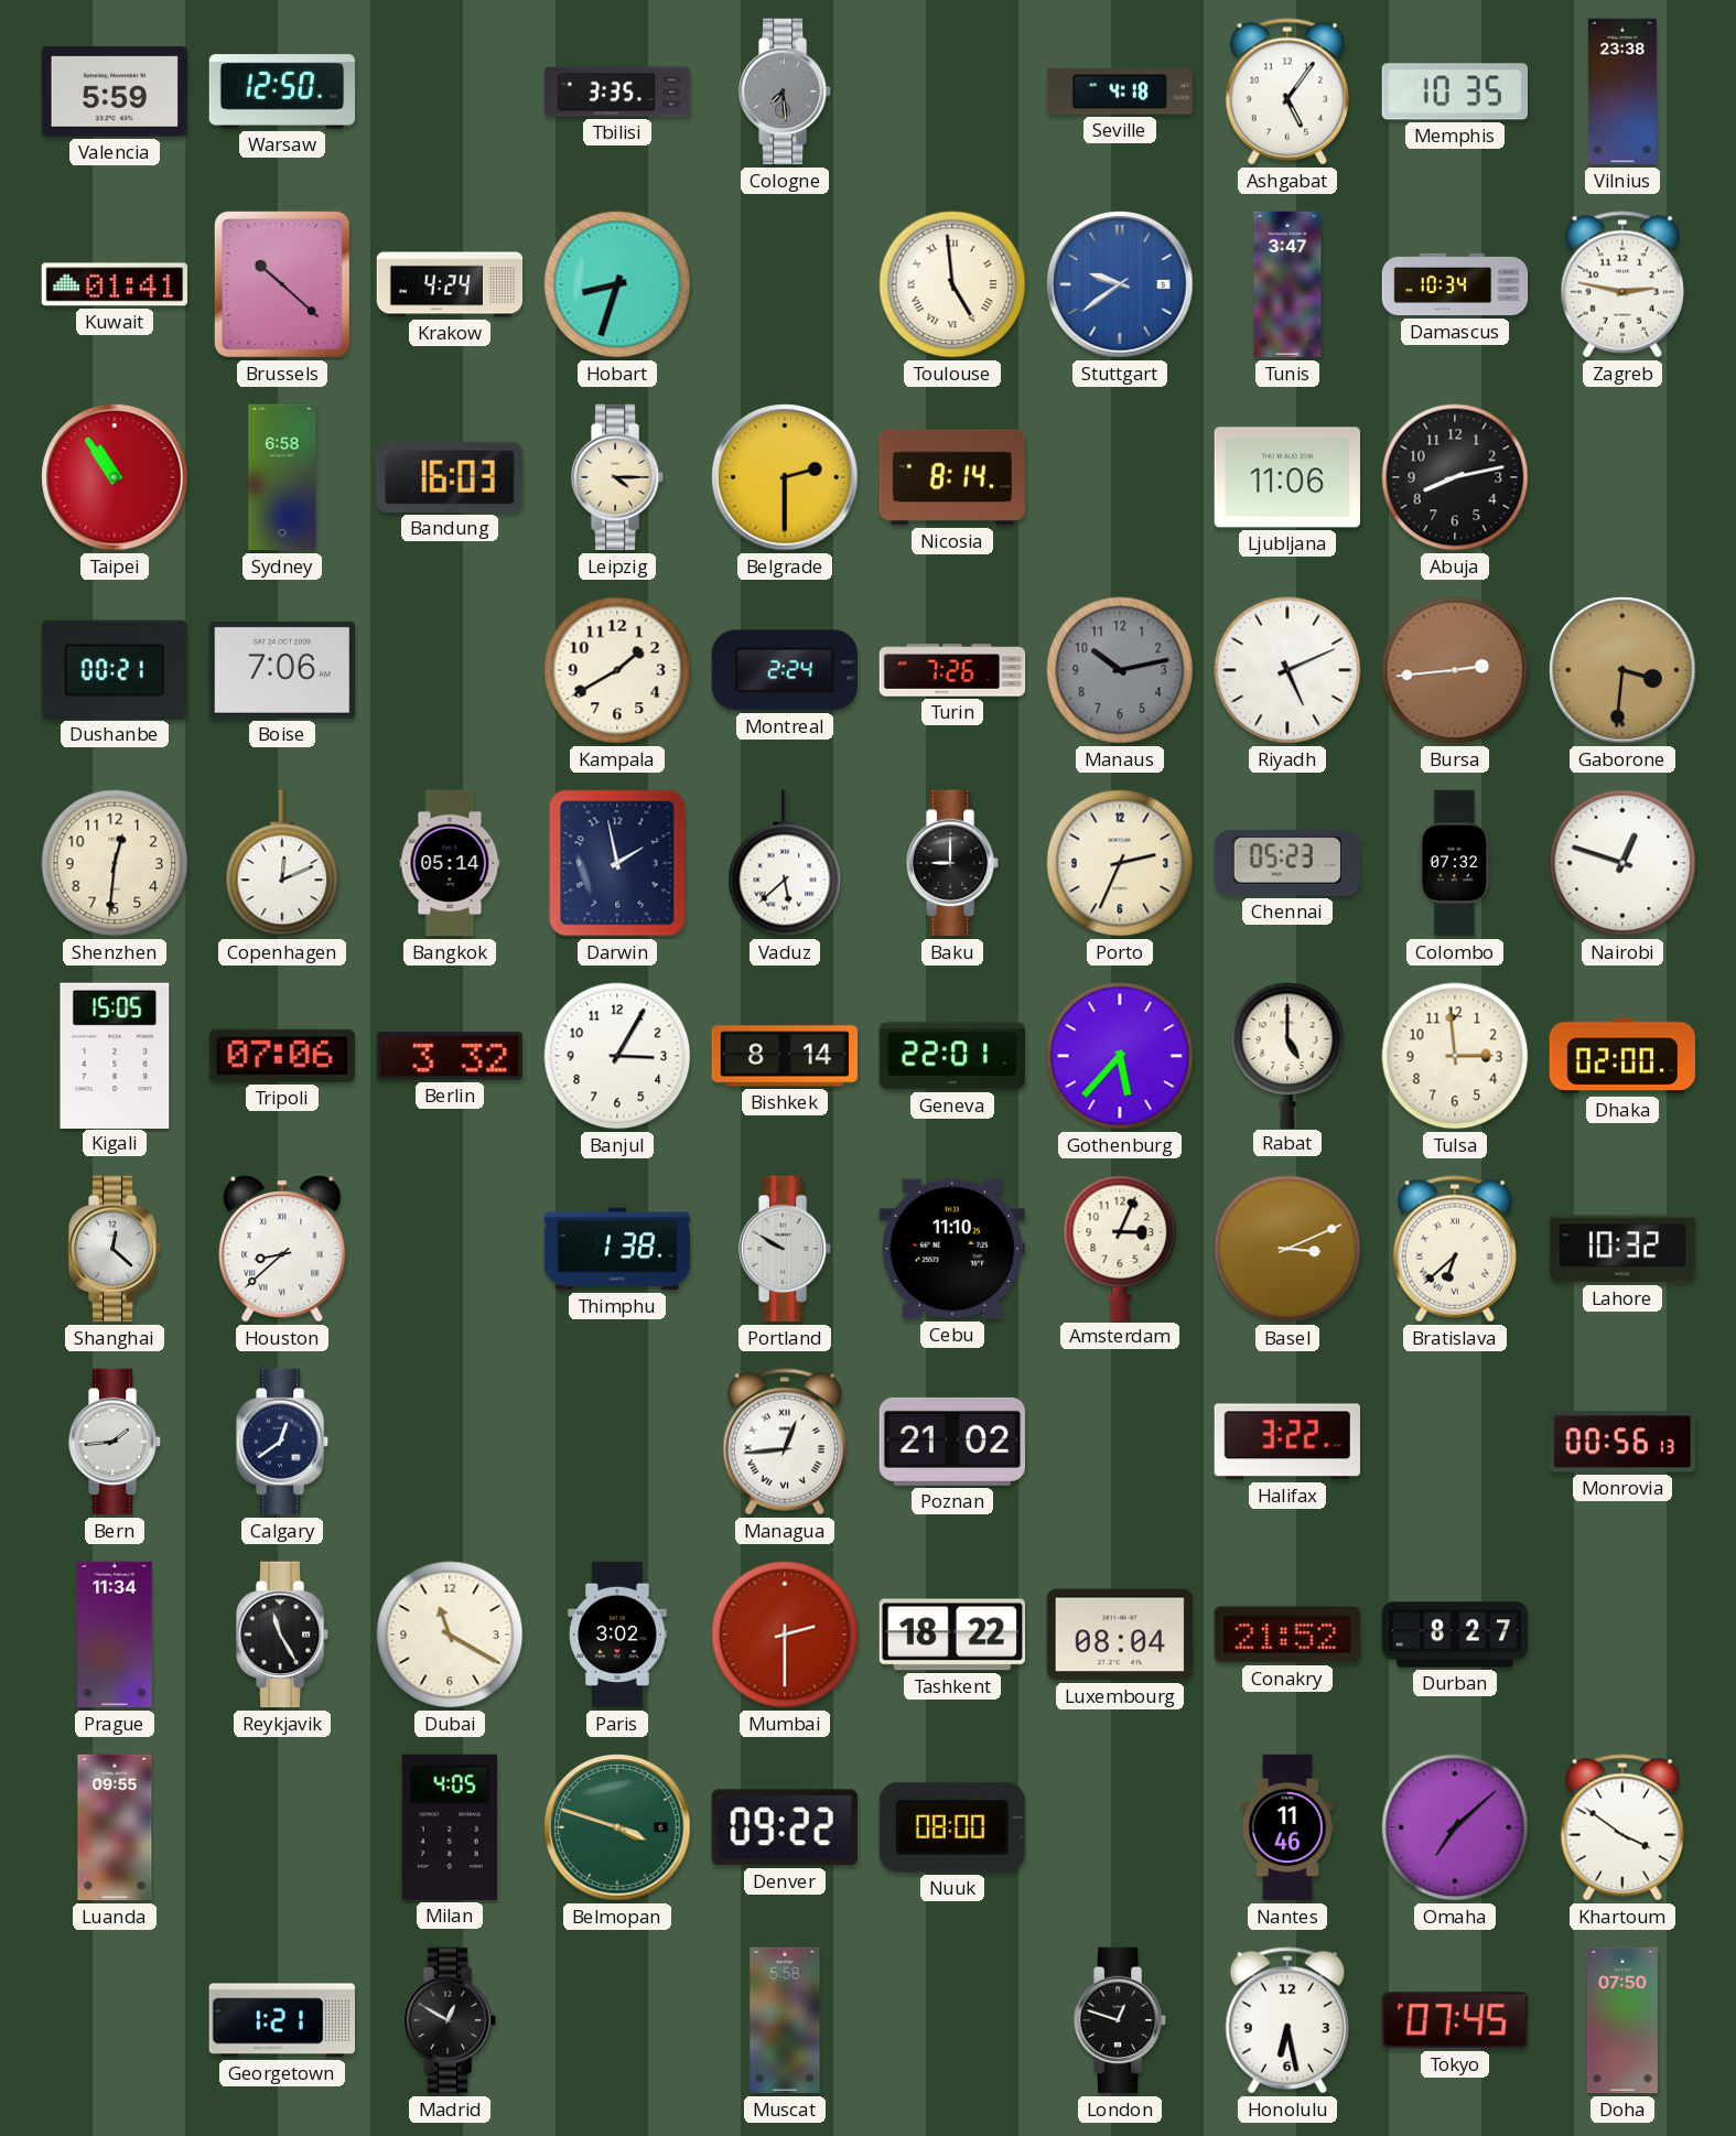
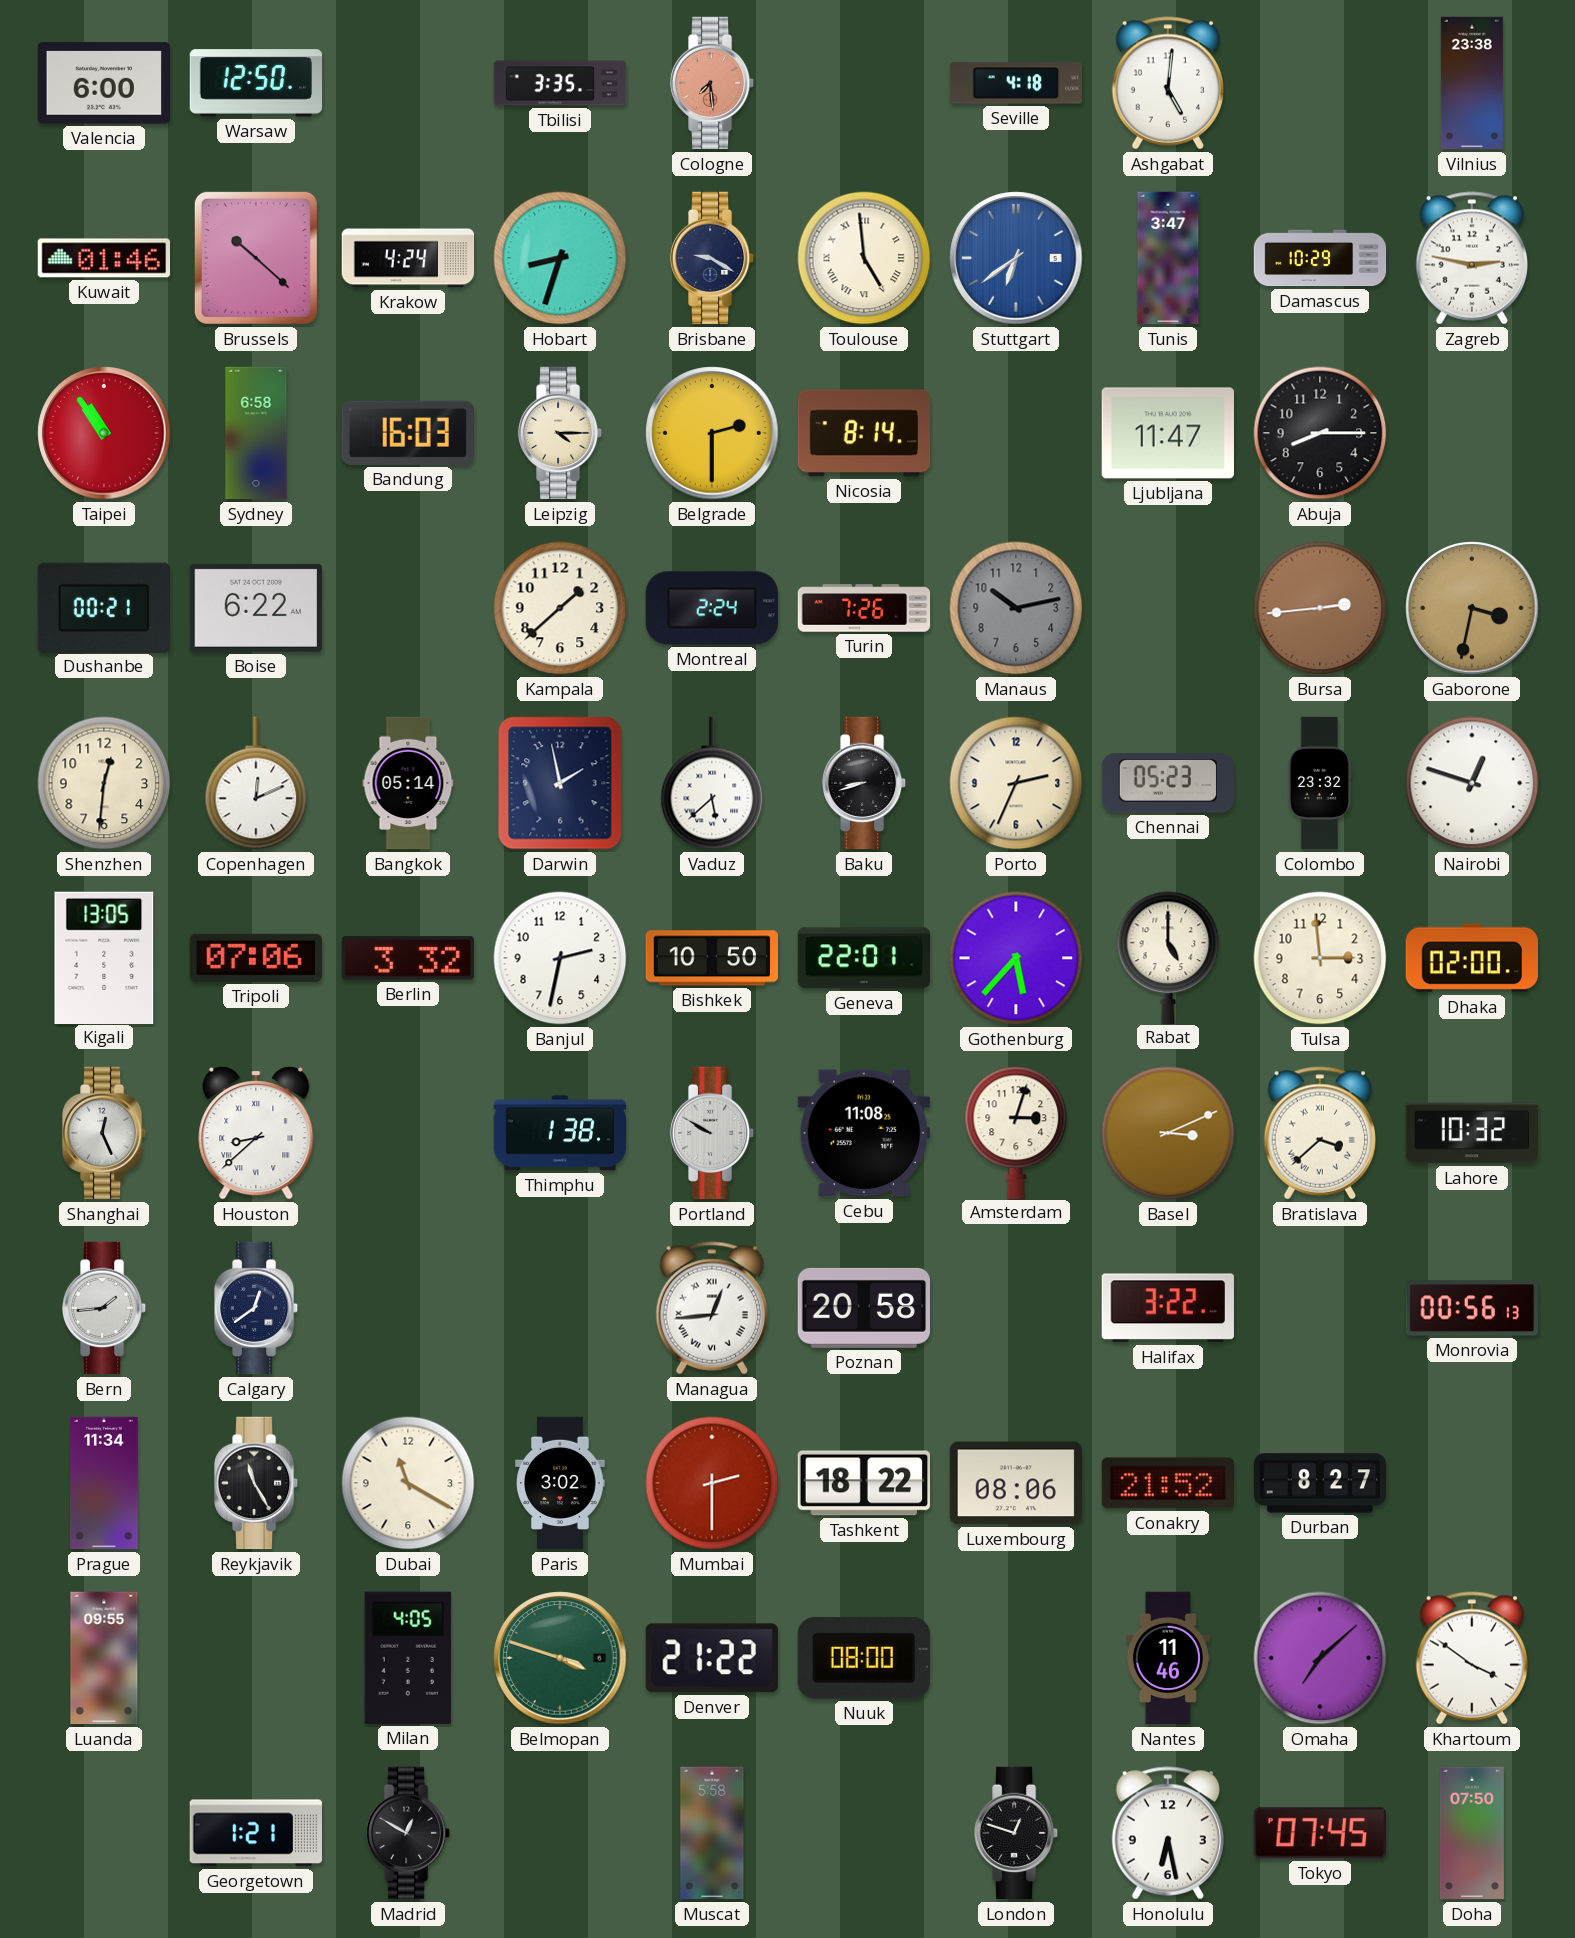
Valencia: 5:59 -> 6:00
Cologne dial: grey -> salmon
Ashgabat: 5:06 -> 5:01
Memphis: 10:35 -> none
Kuwait: 01:41 -> 01:46
Brisbane: none -> 9:20
Stuttgart: 9:39 -> 6:39
Damascus: 10:34 -> 10:29
Ljubljana: 11:06 -> 11:47
Abuja: 8:13 -> 8:15
Boise: 7:06 -> 6:22
Kampala: 1:40 -> 1:38
Riyadh: 5:11 -> none
Gaborone: 3:31 -> 3:32
Baku: 9:00 -> 8:42
Colombo: 07:32 -> 23:32
Kigali: 15:05 -> 13:05
Banjul: 3:05 -> 2:32
Bishkek: 8:14 -> 10:50
Shanghai: 12:22 -> 12:26
Cebu: 11:10 -> 11:08
Amsterdam: 3:04 -> 3:03
Bratislava: 6:38 -> 3:38
Poznan: 21:02 -> 20:58
Luxembourg: 08:04 -> 08:06
Denver: 09:22 -> 21:22
